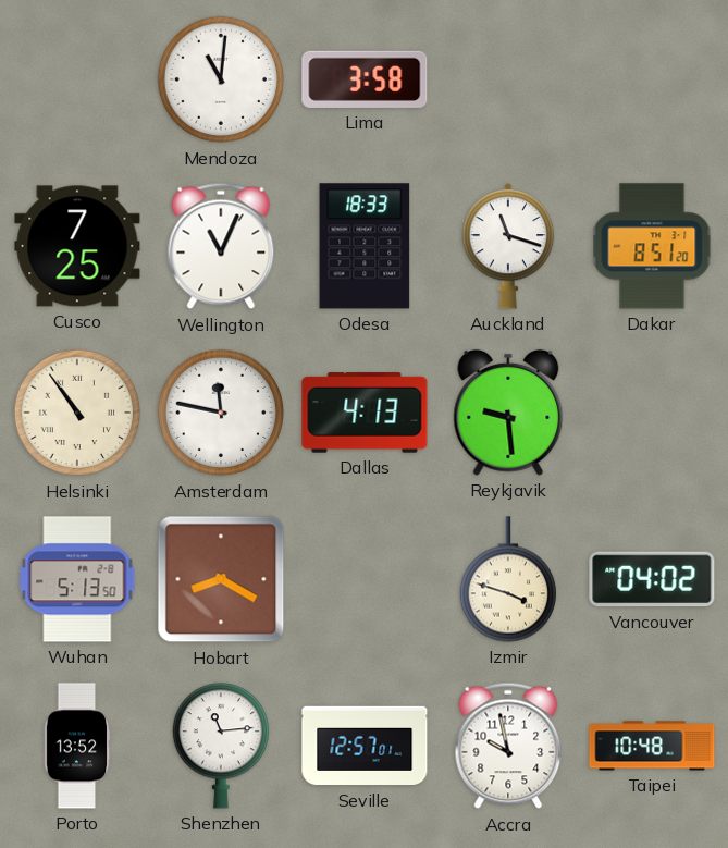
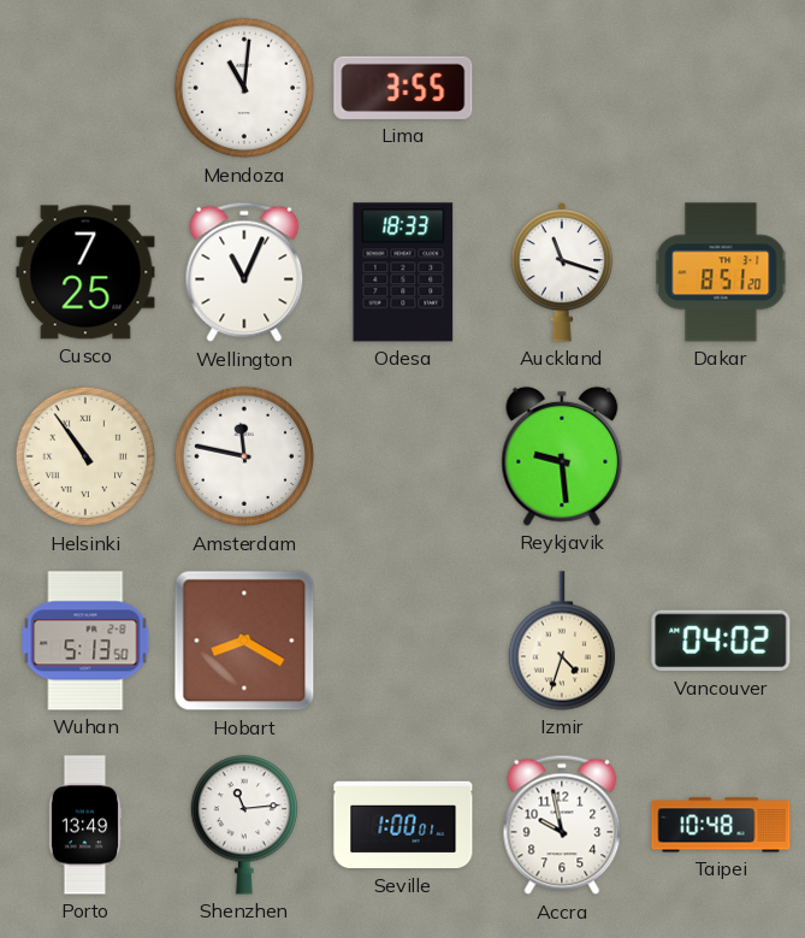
Lima: 3:58 -> 3:55
Dallas: 4:13 -> none
Izmir: 3:48 -> 4:33
Porto: 13:52 -> 13:49
Seville: 12:57 -> 1:00
